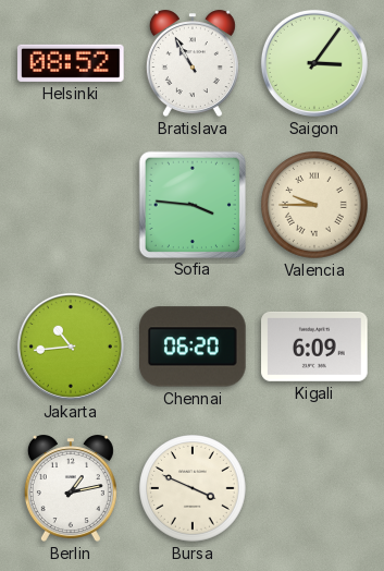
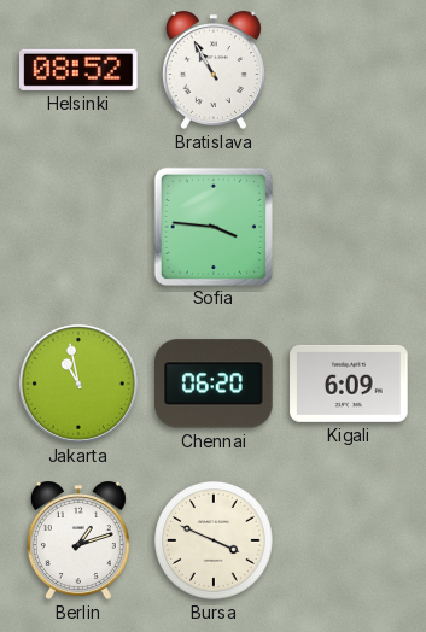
Saigon: 3:06 -> none
Valencia: 9:45 -> none
Jakarta: 10:44 -> 10:58
Berlin: 1:13 -> 1:12
